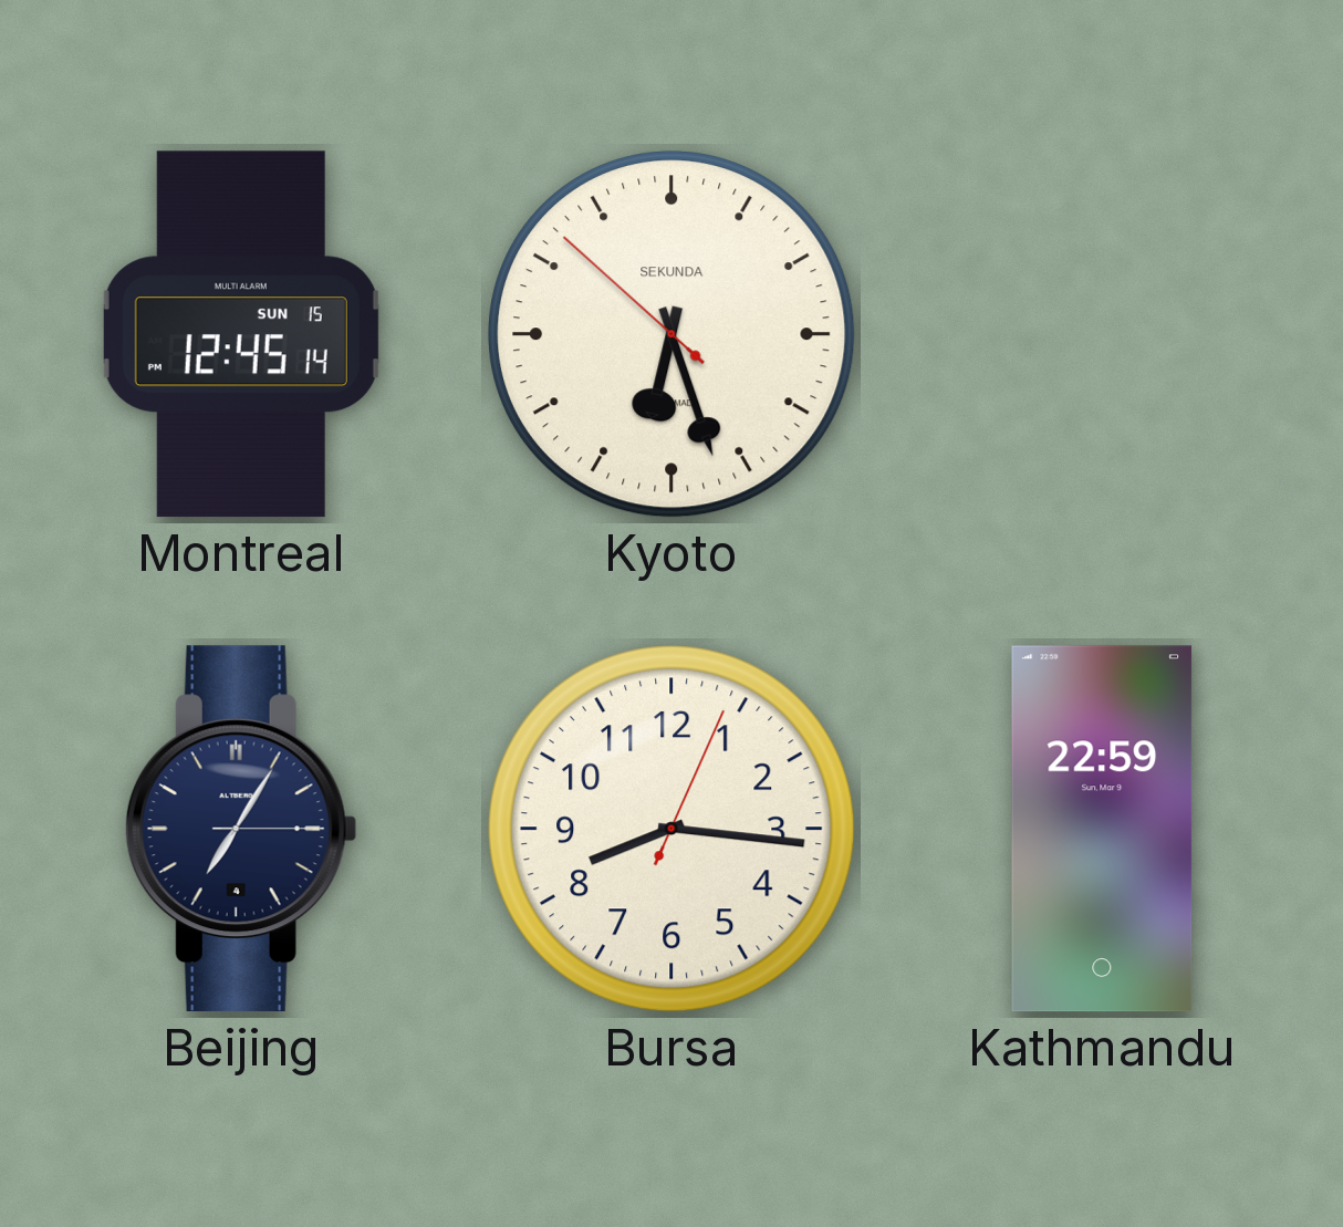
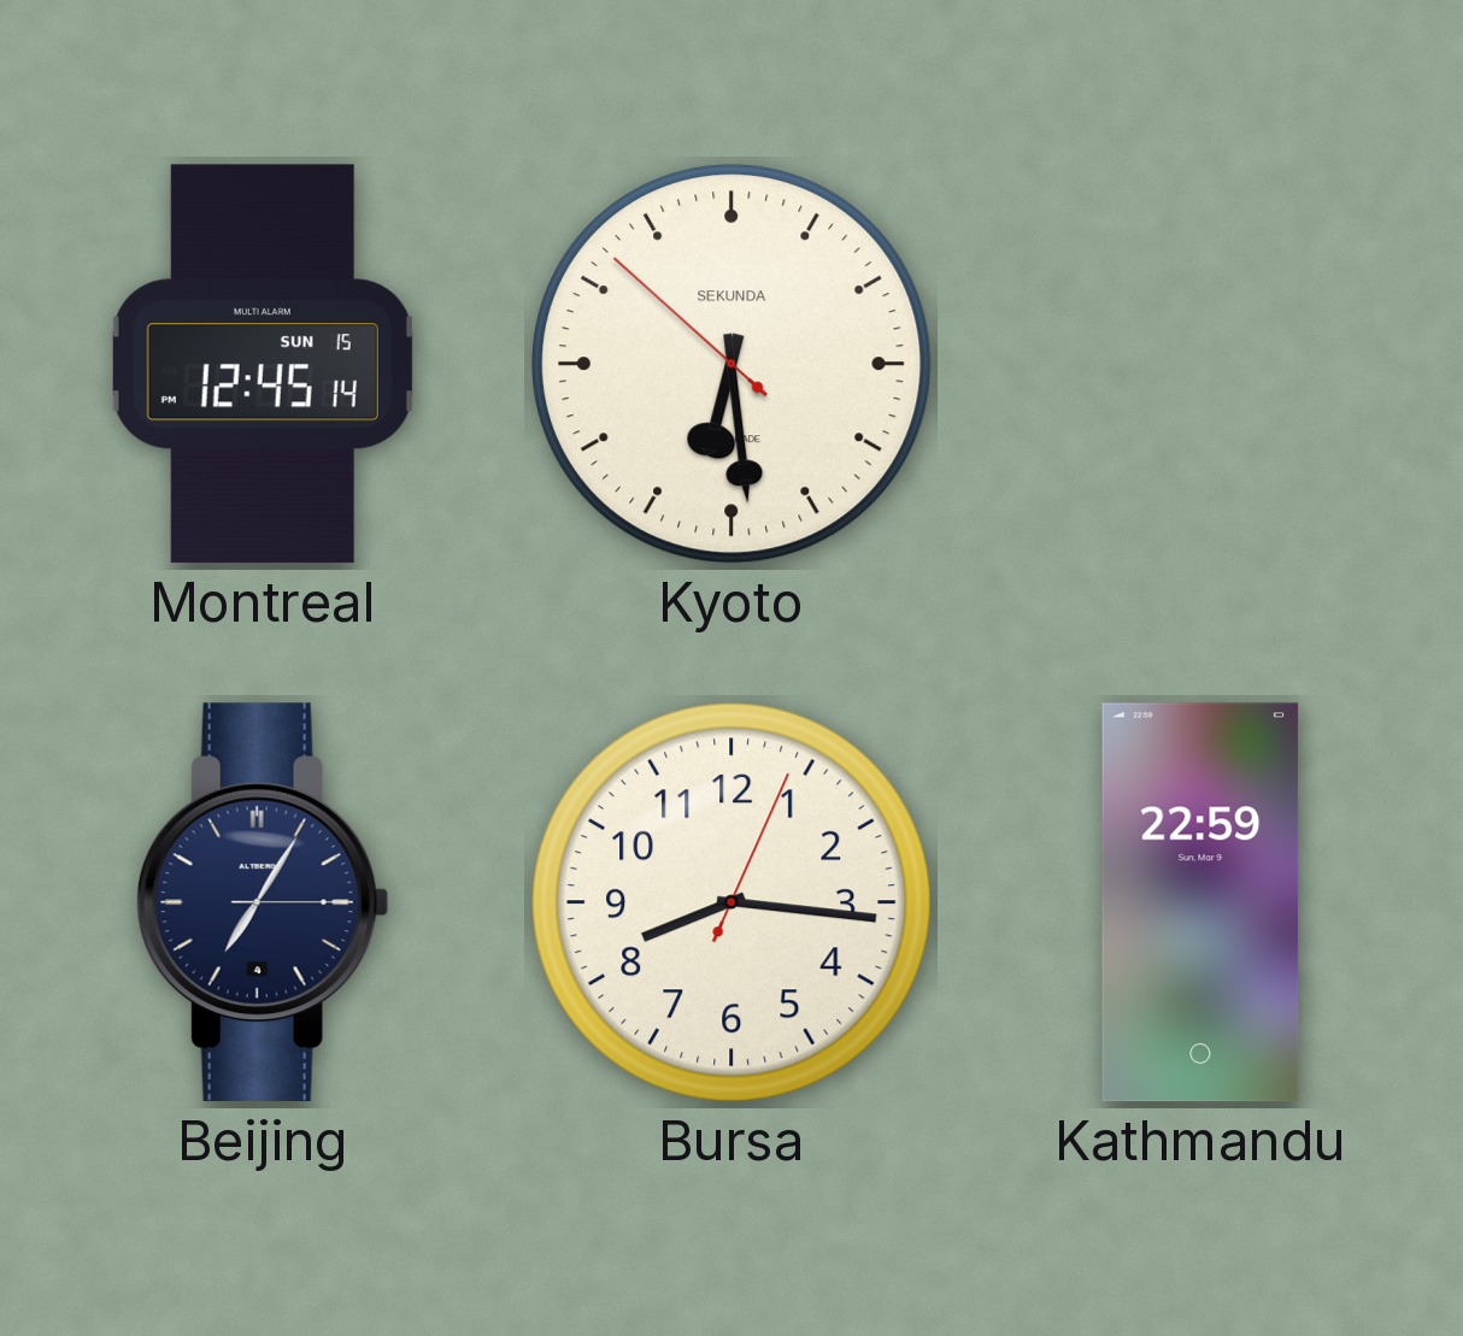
Kyoto: 6:26 -> 6:28
